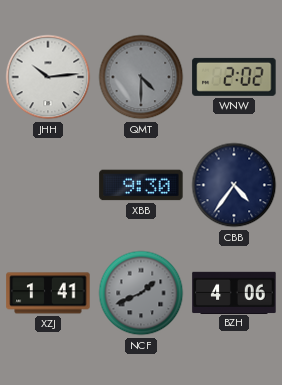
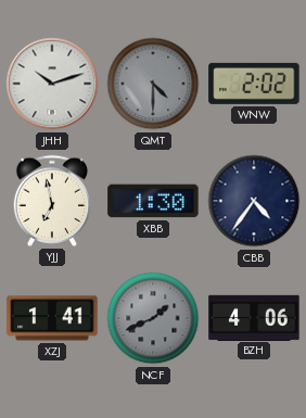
JHH: 10:14 -> 10:12
YJJ: none -> 6:58
XBB: 9:30 -> 1:30
